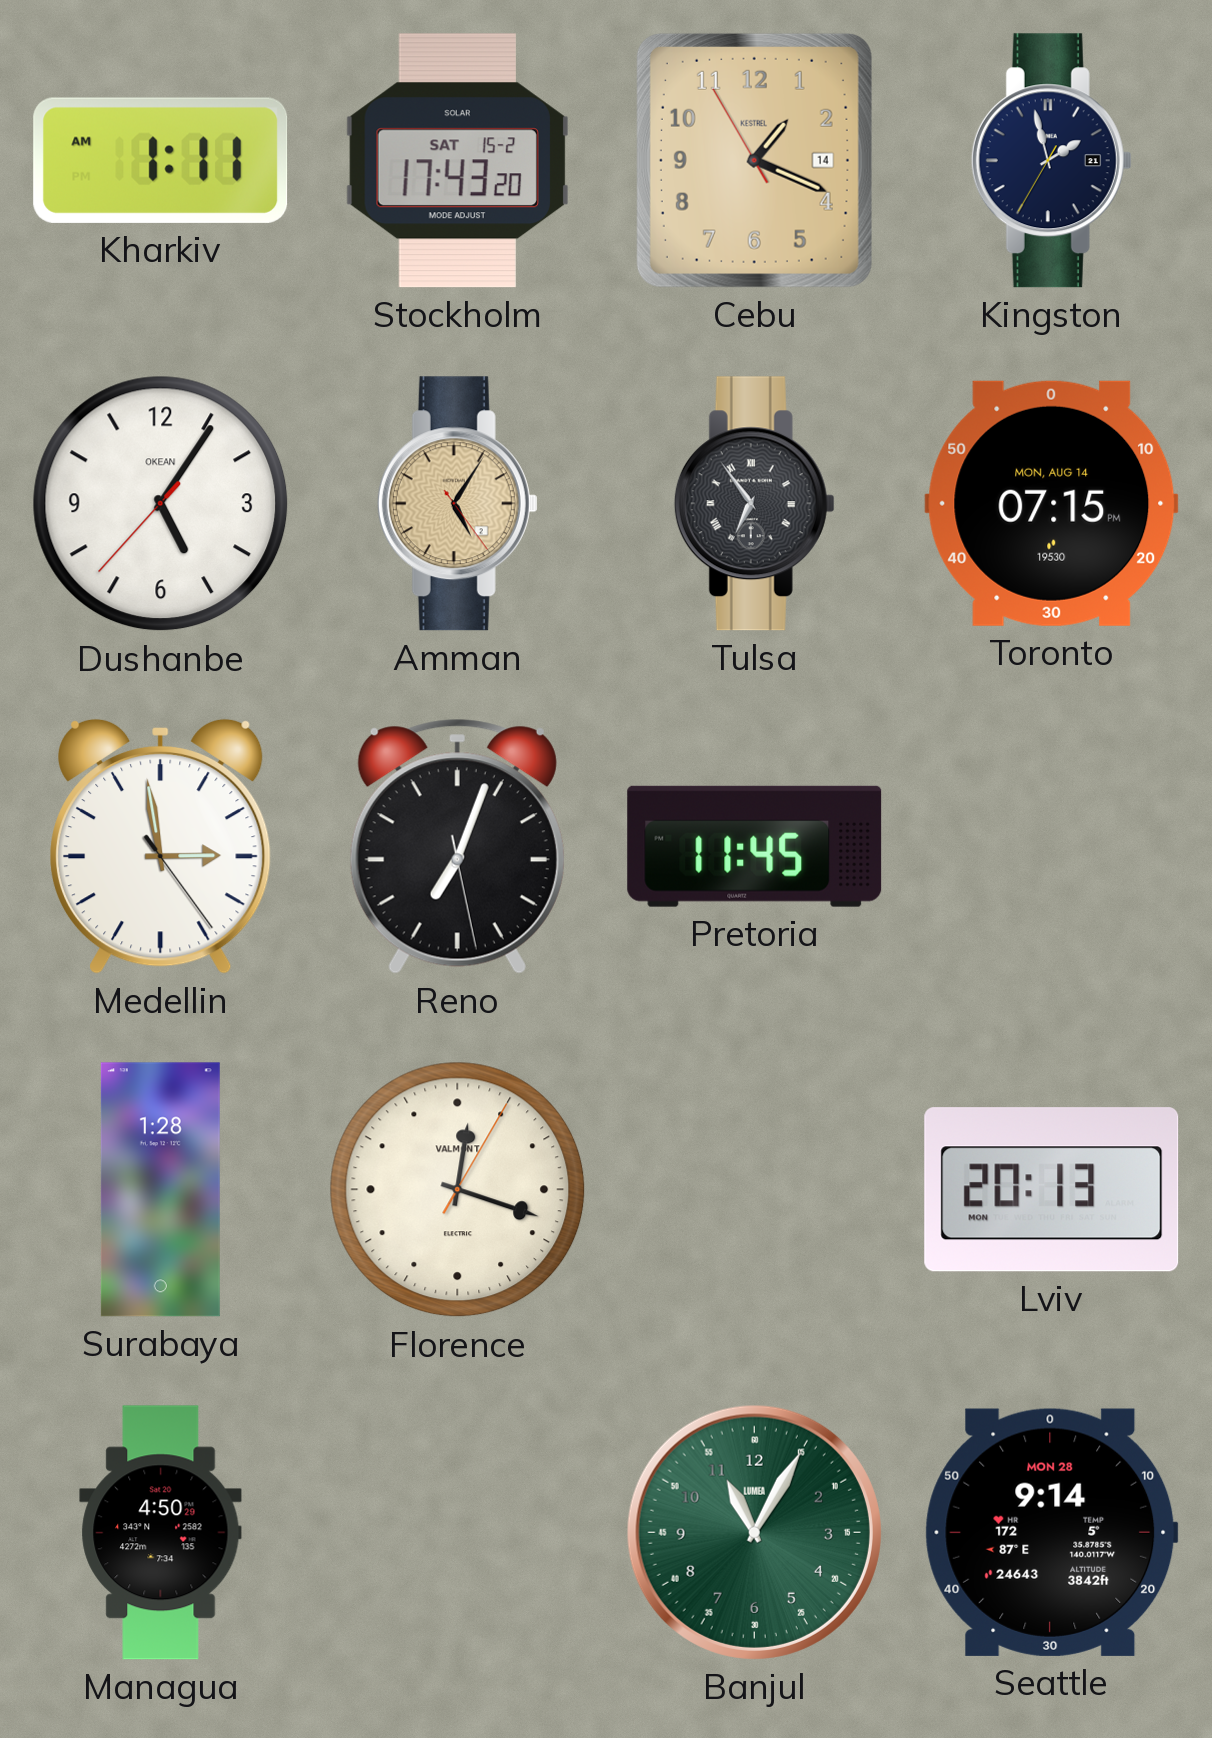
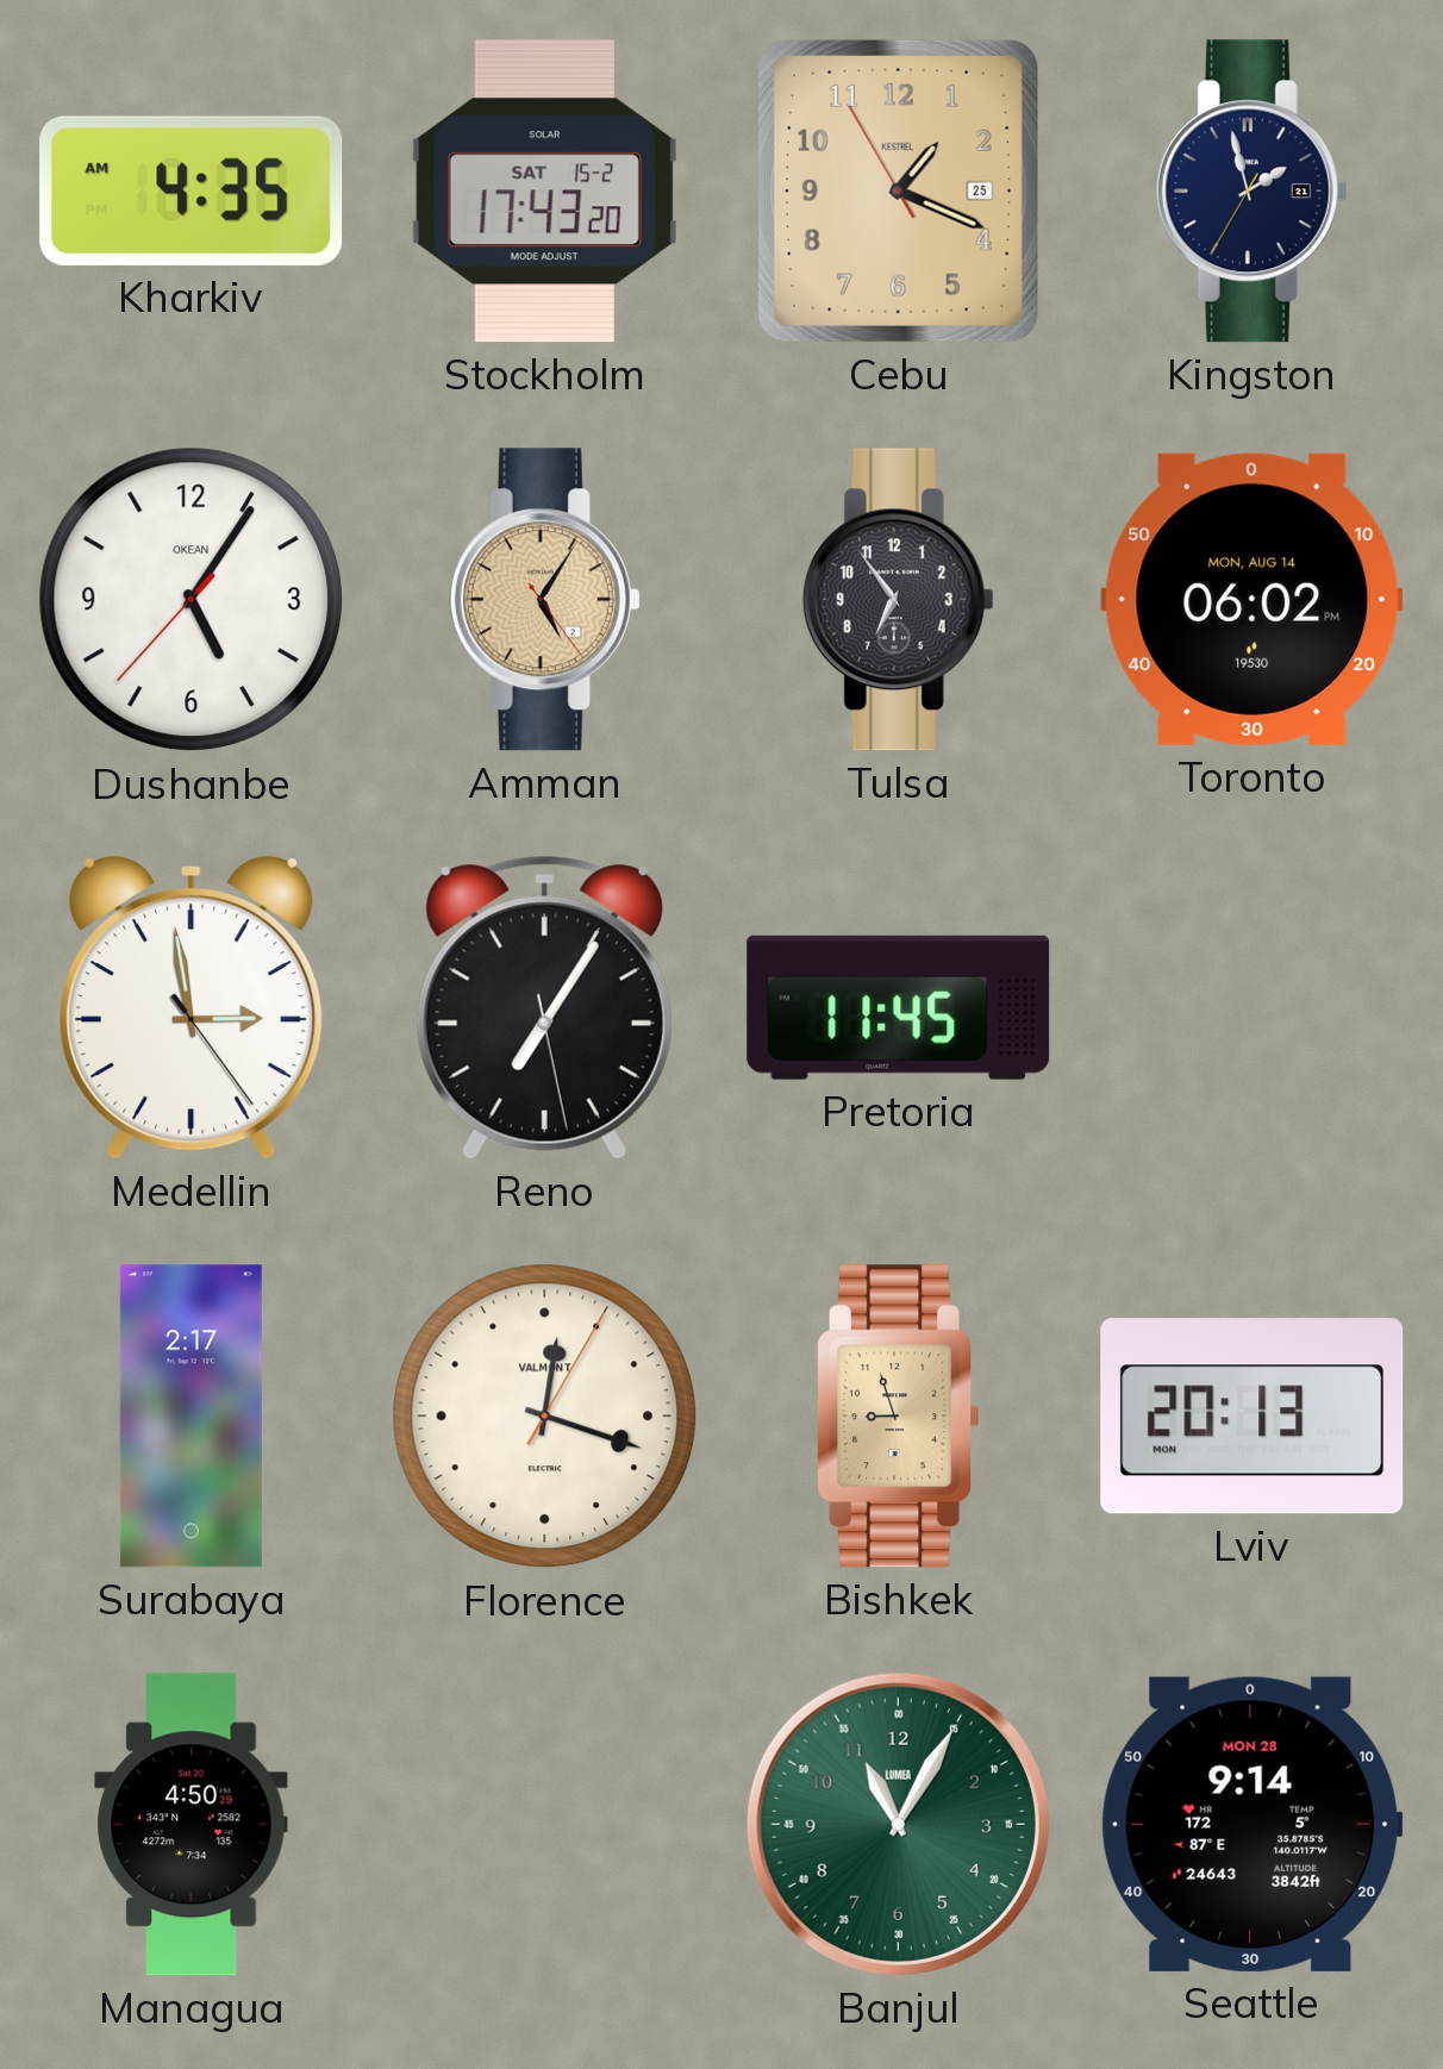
Kharkiv: 1:11 -> 4:35
Cebu date: 14 -> 25
Tulsa numerals: Roman -> Arabic
Toronto: 07:15 -> 06:02
Reno: 7:03 -> 7:05
Surabaya: 1:28 -> 2:17
Bishkek: none -> 8:57
